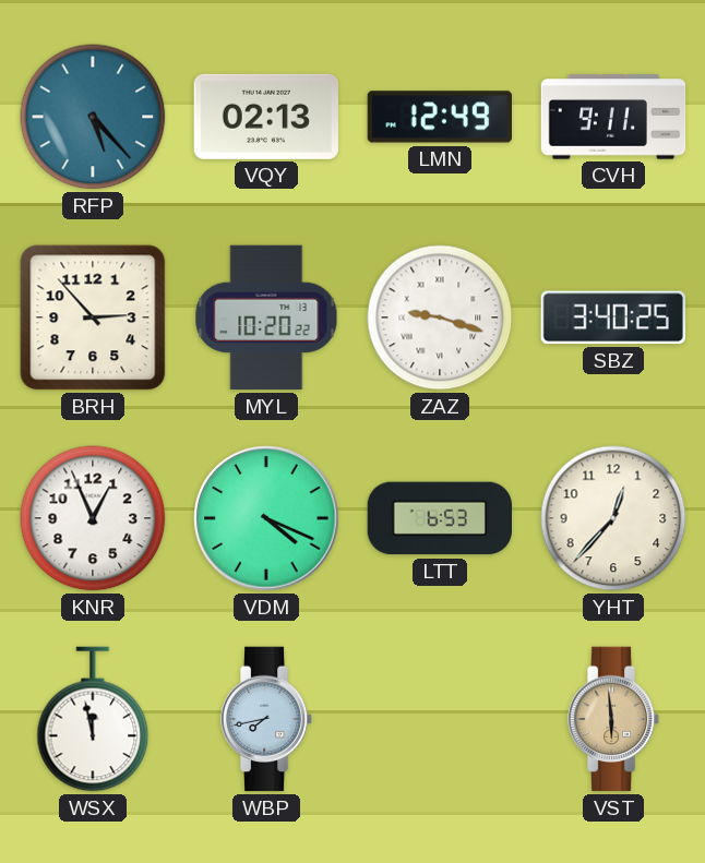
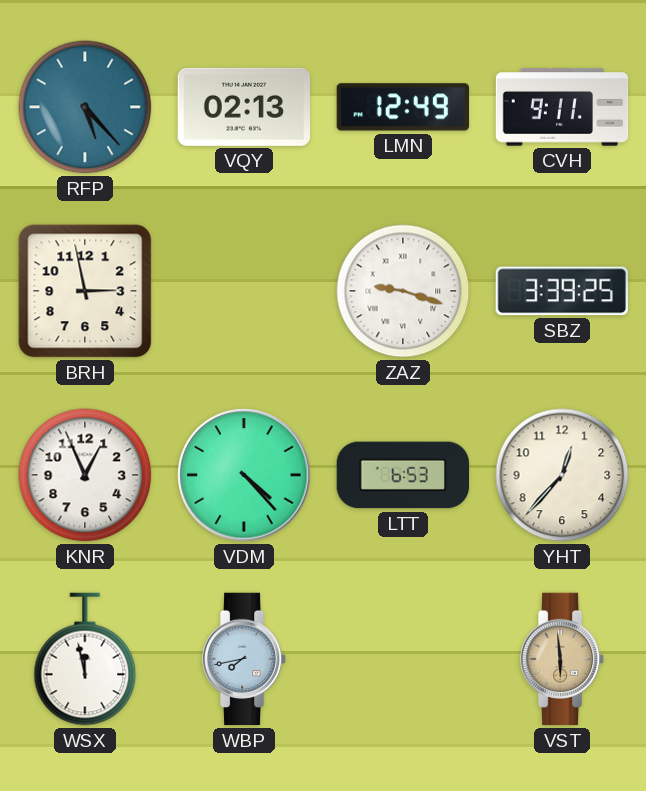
BRH: 2:53 -> 2:58
MYL: 10:20 -> none
SBZ: 3:40 -> 3:39
VDM: 4:19 -> 4:23
